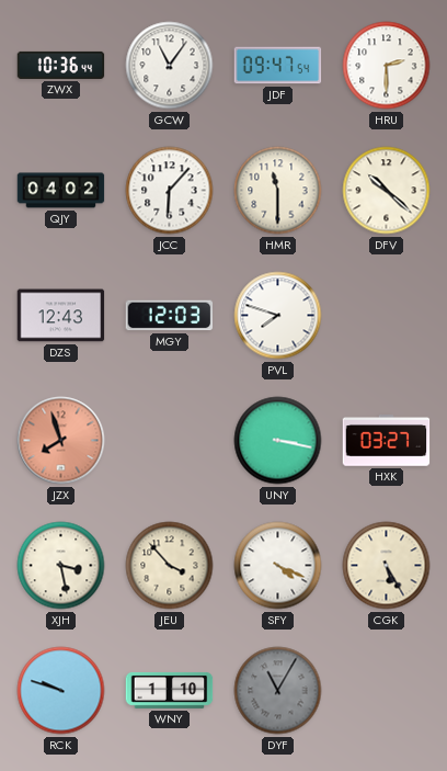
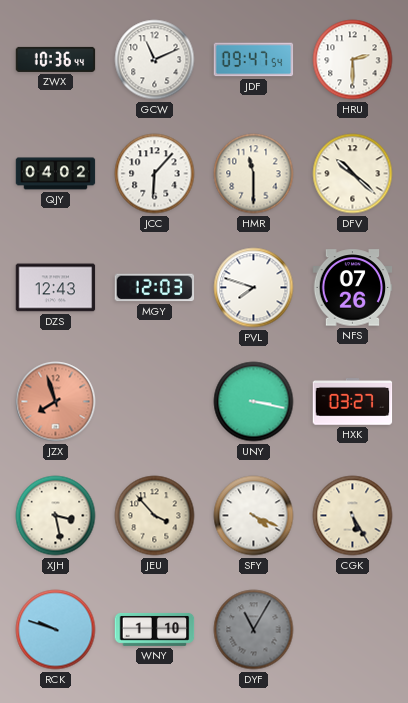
GCW: 11:06 -> 11:11
NFS: none -> 07:26
